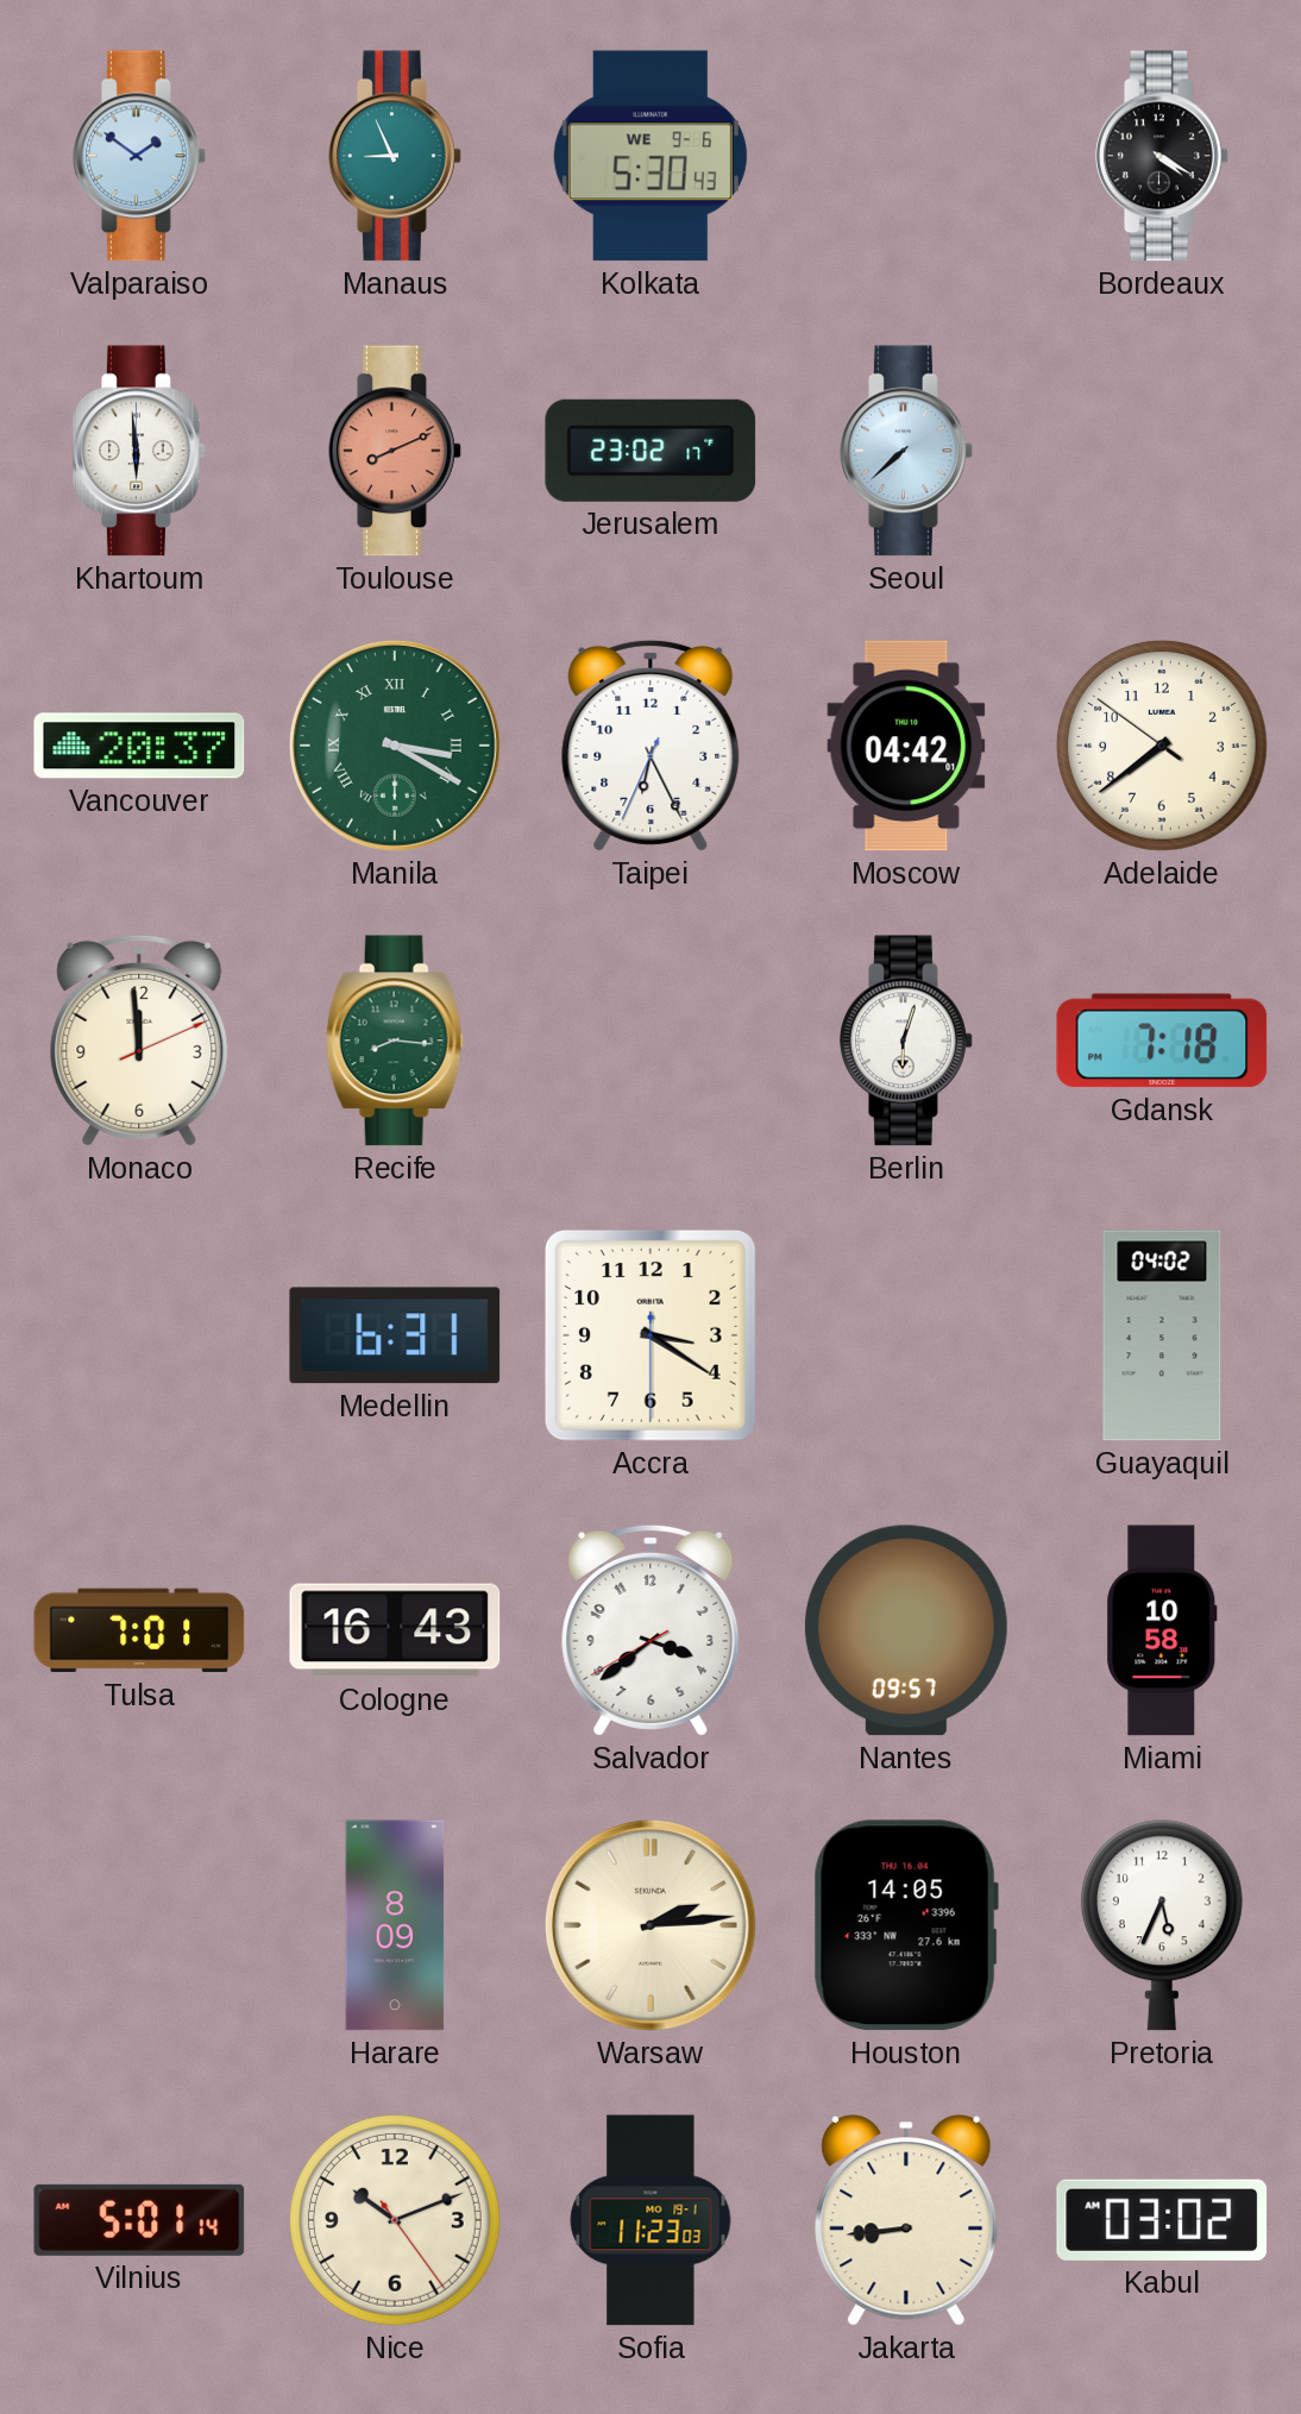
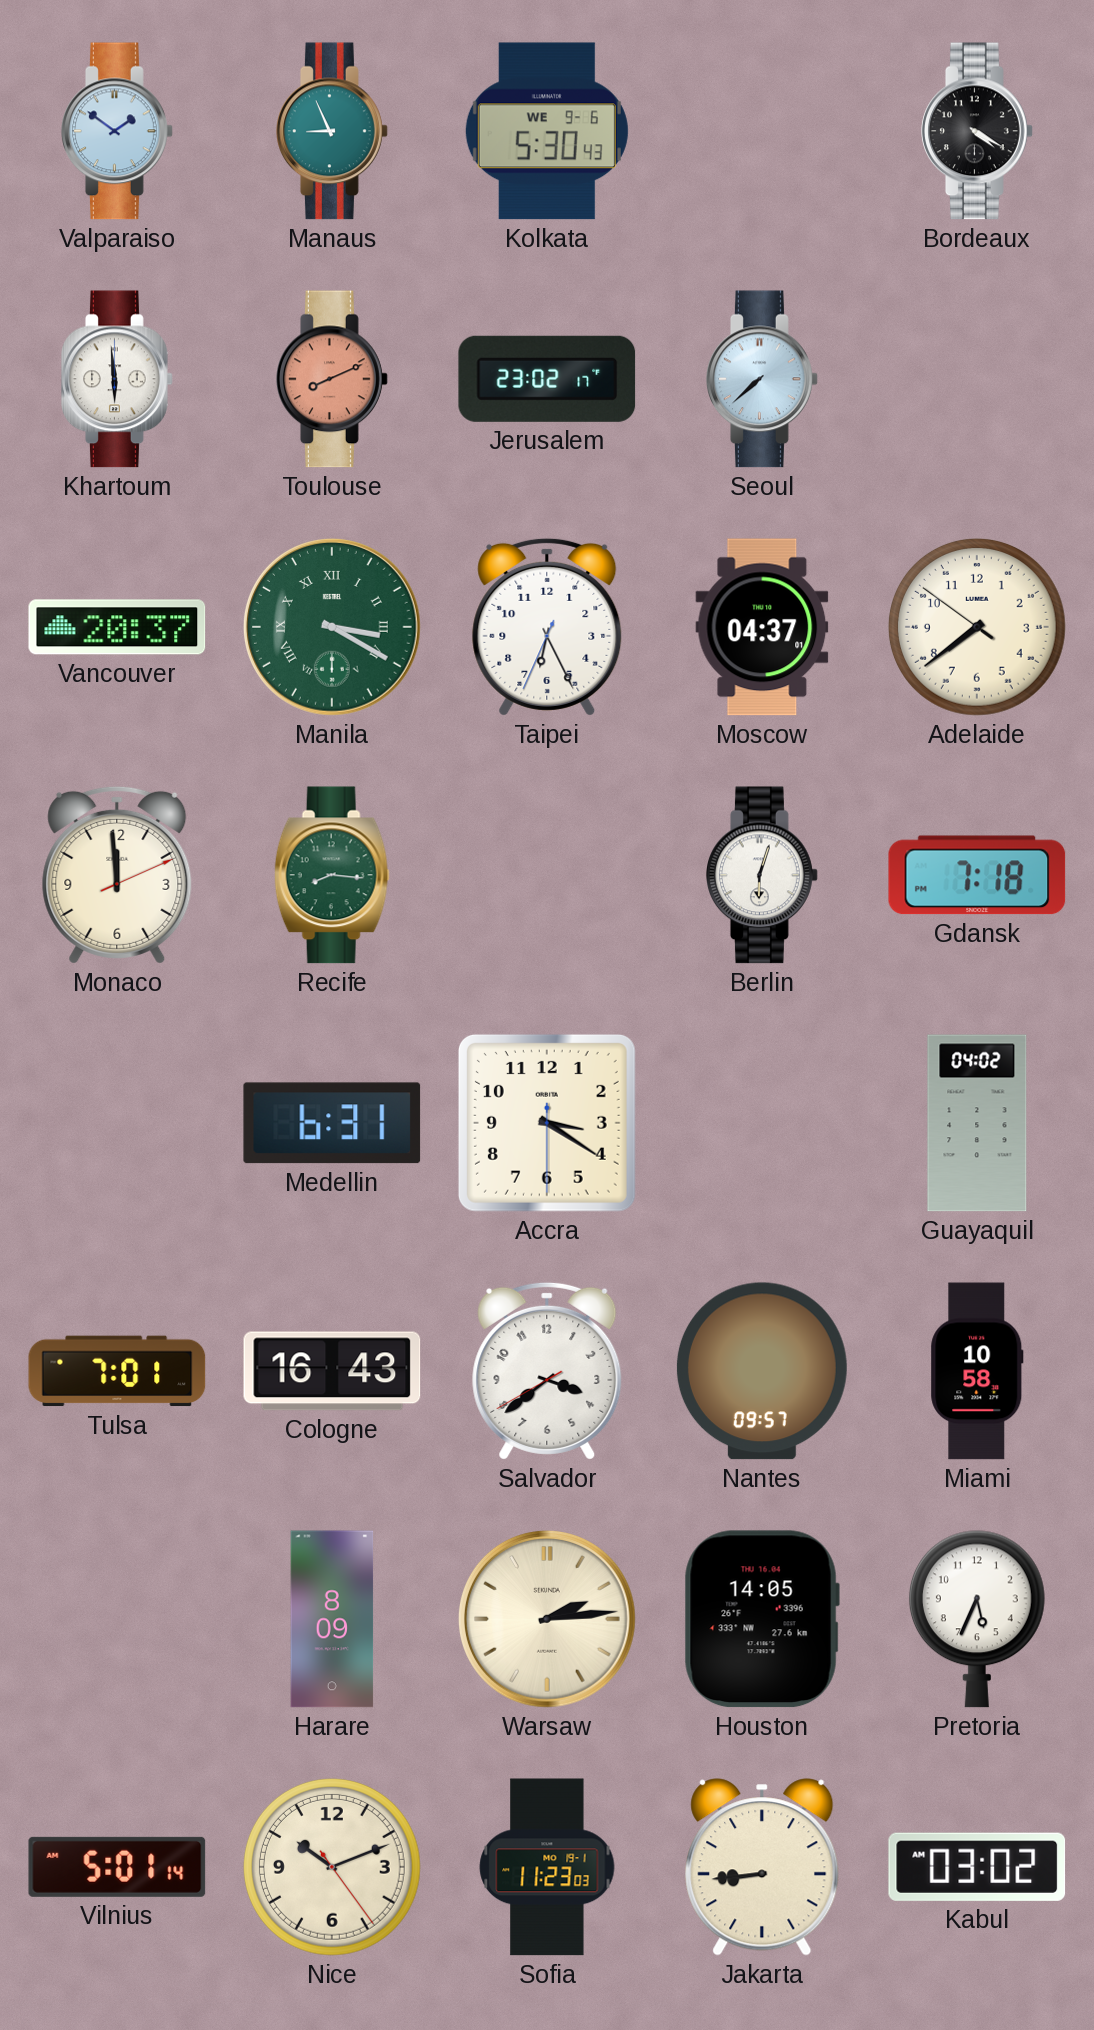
Moscow: 04:42 -> 04:37
